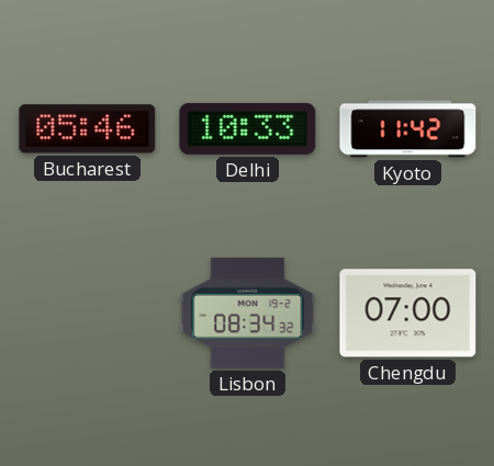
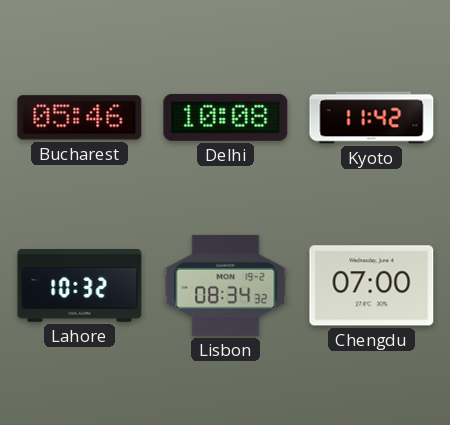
Delhi: 10:33 -> 10:08
Lahore: none -> 10:32
